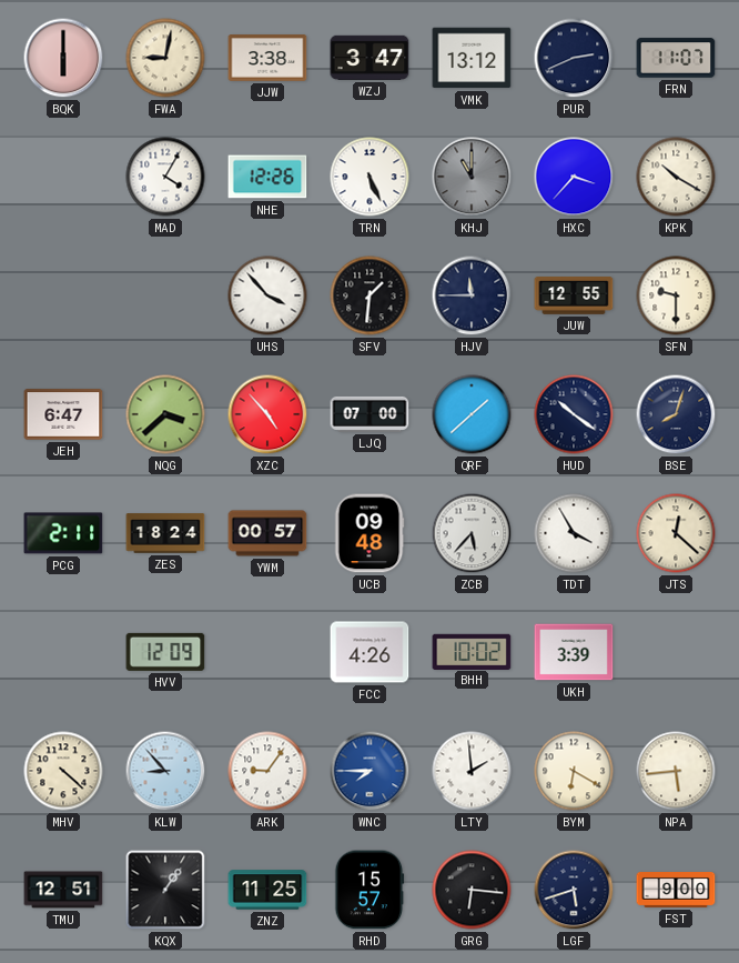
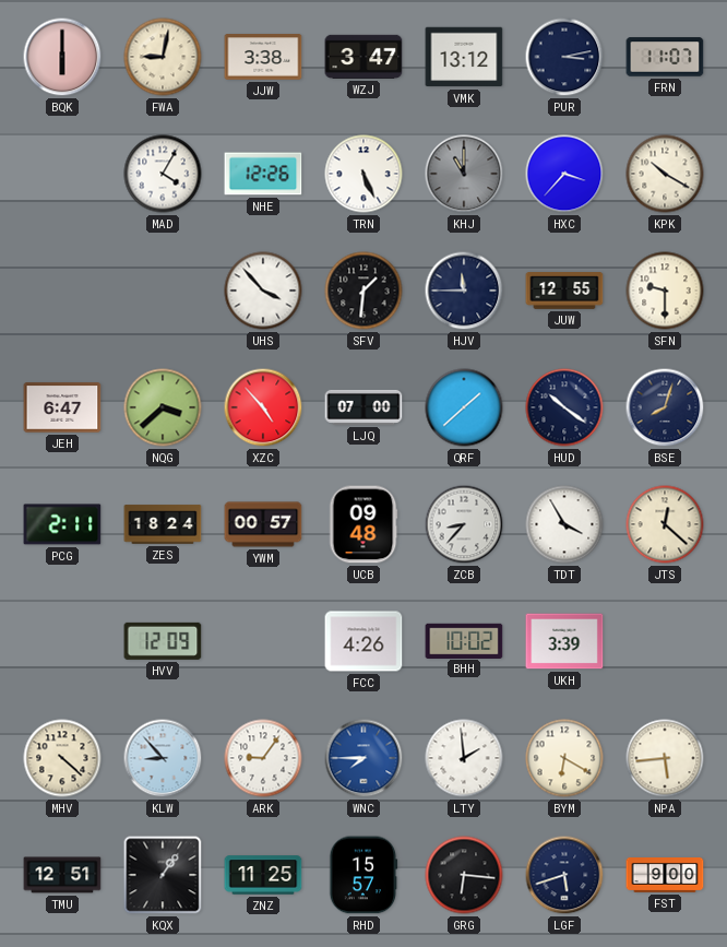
PUR: 2:41 -> 3:13
ZCB: 5:37 -> 8:37
